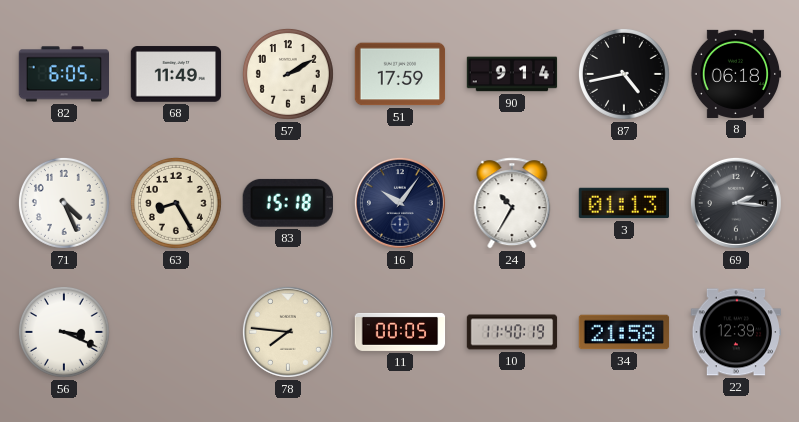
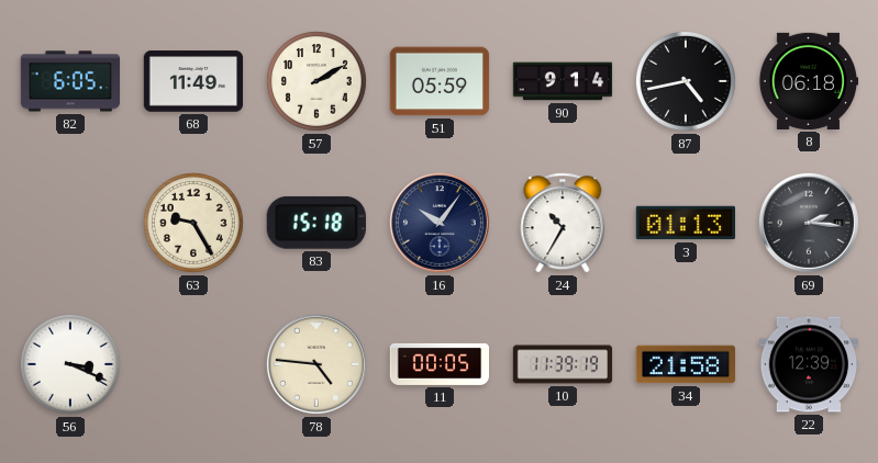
51: 17:59 -> 05:59
71: 4:26 -> none
63: 8:25 -> 9:25
78: 7:46 -> 4:46
10: 11:40 -> 11:39
